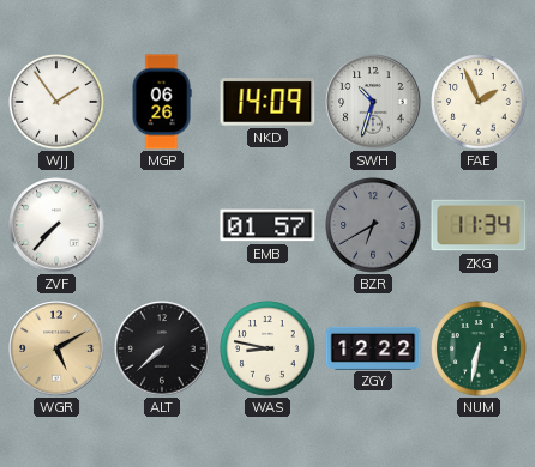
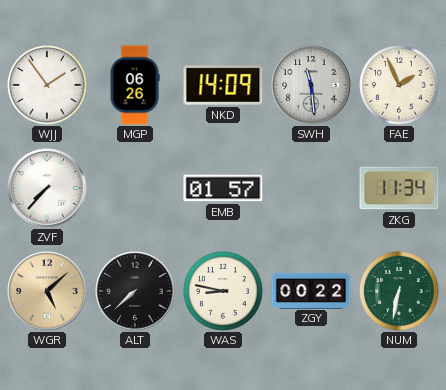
SWH: 10:33 -> 11:29
BZR: 6:40 -> none
WGR: 5:10 -> 5:08
ZGY: 12:22 -> 00:22
